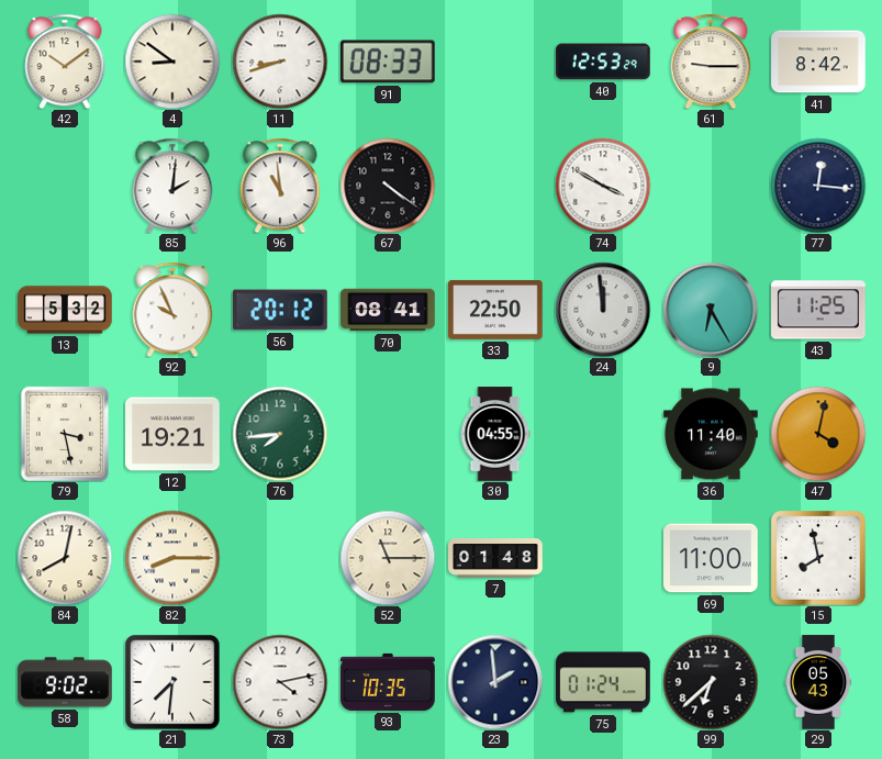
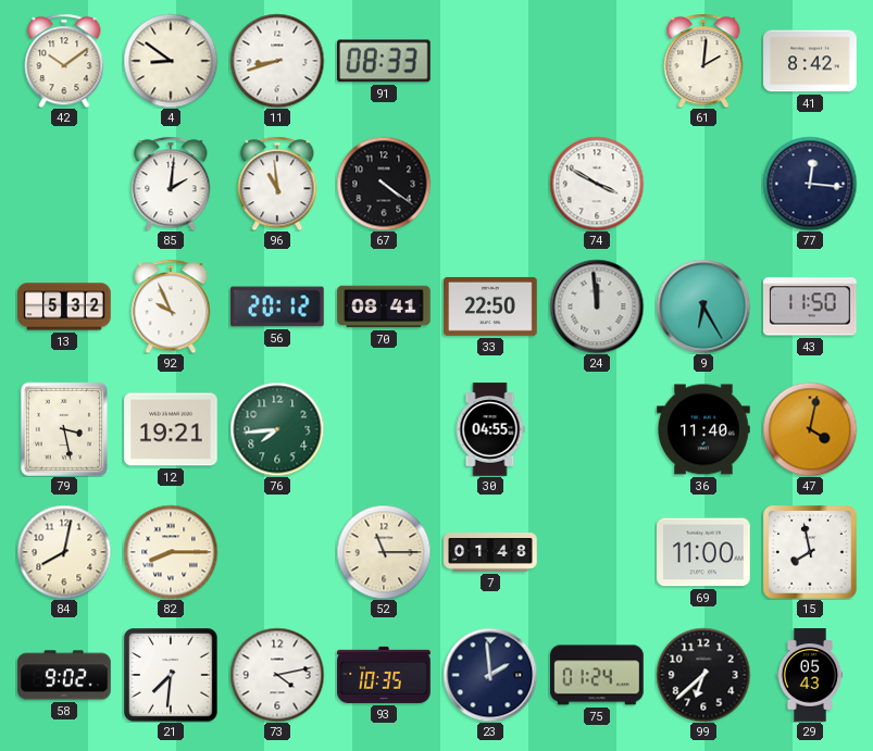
40: 12:53 -> none
61: 9:15 -> 2:01
43: 11:25 -> 11:50
